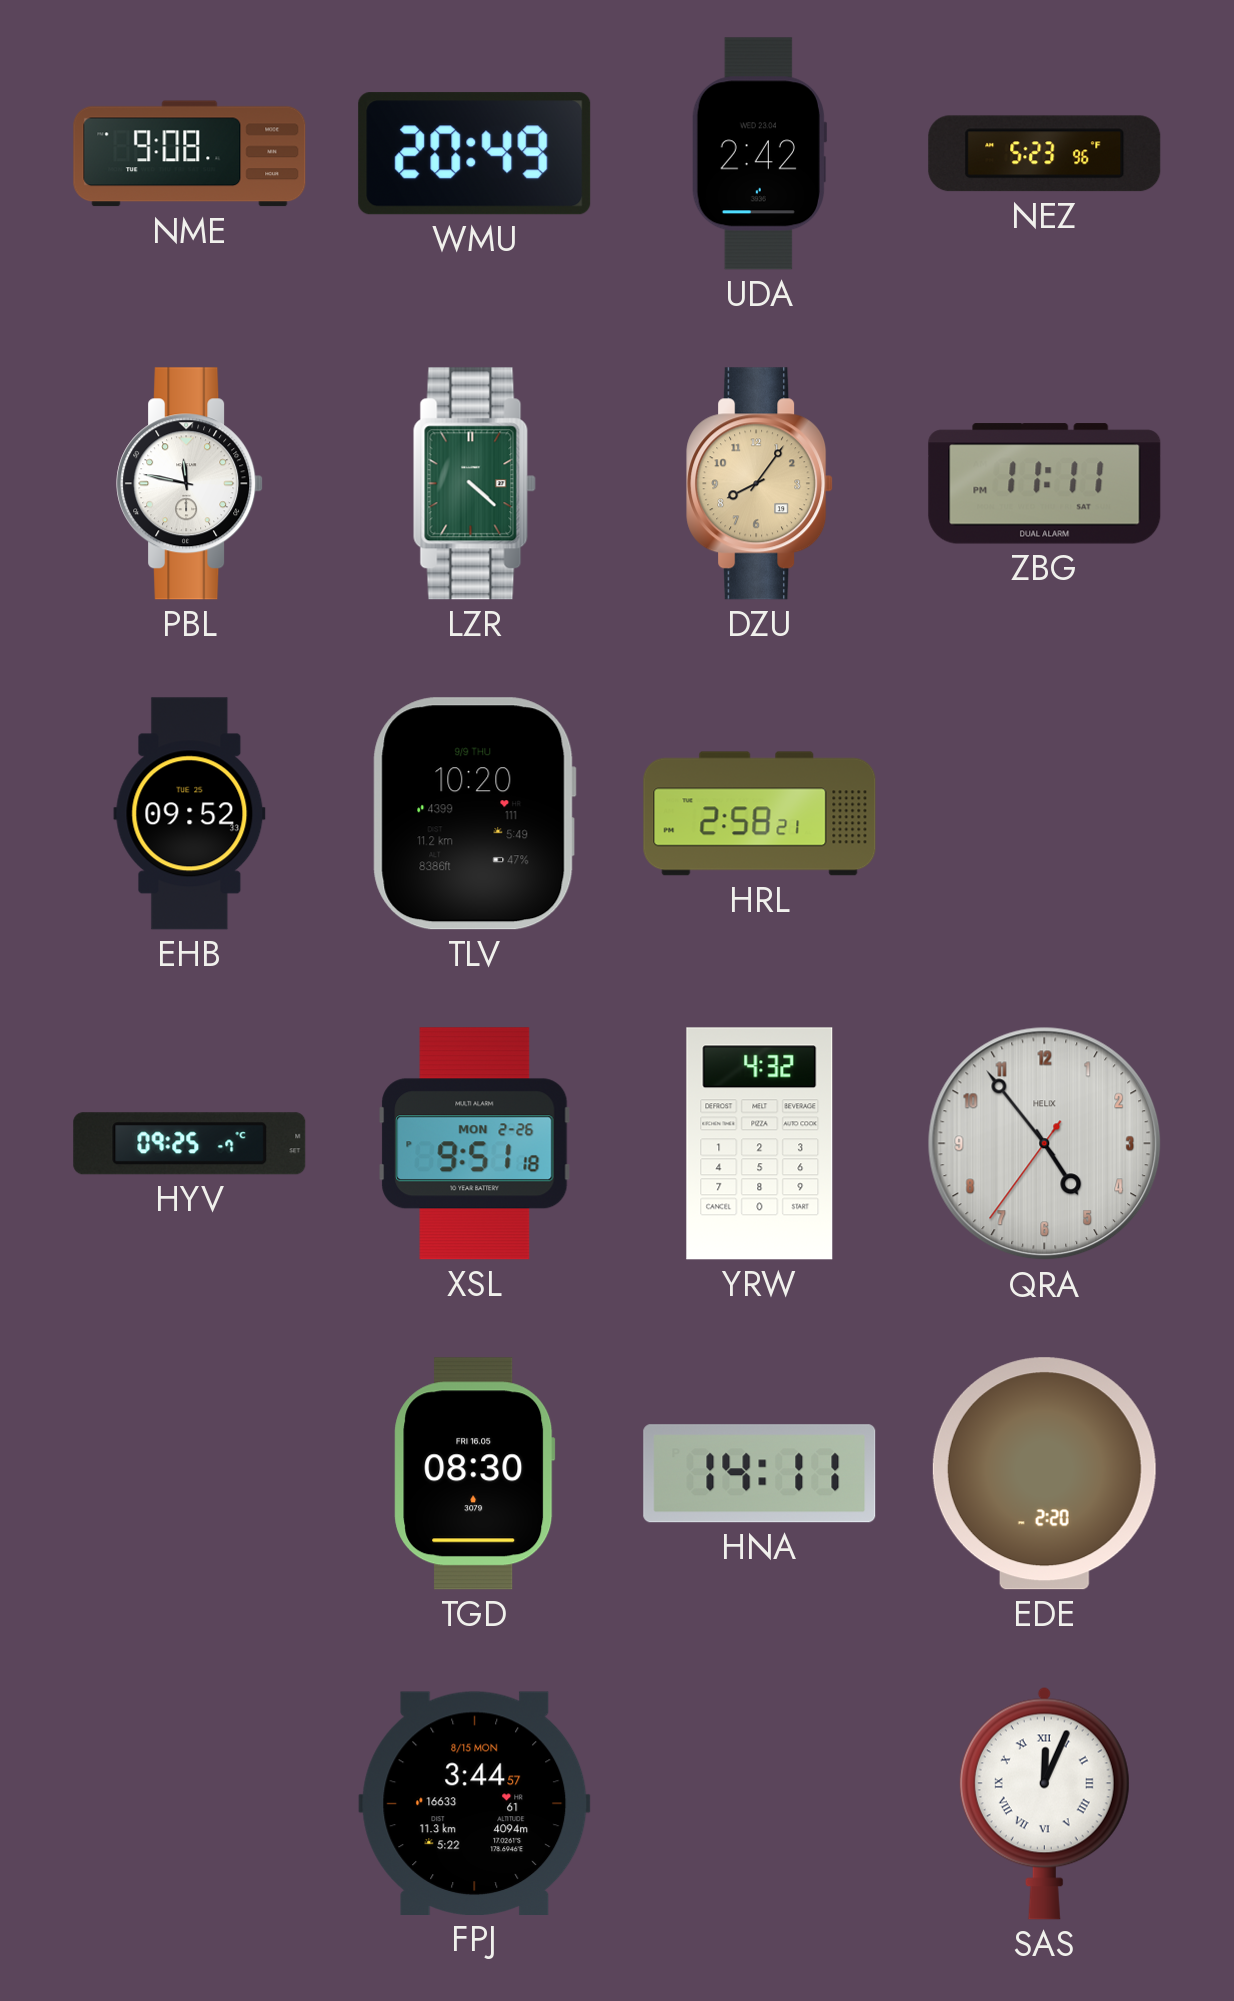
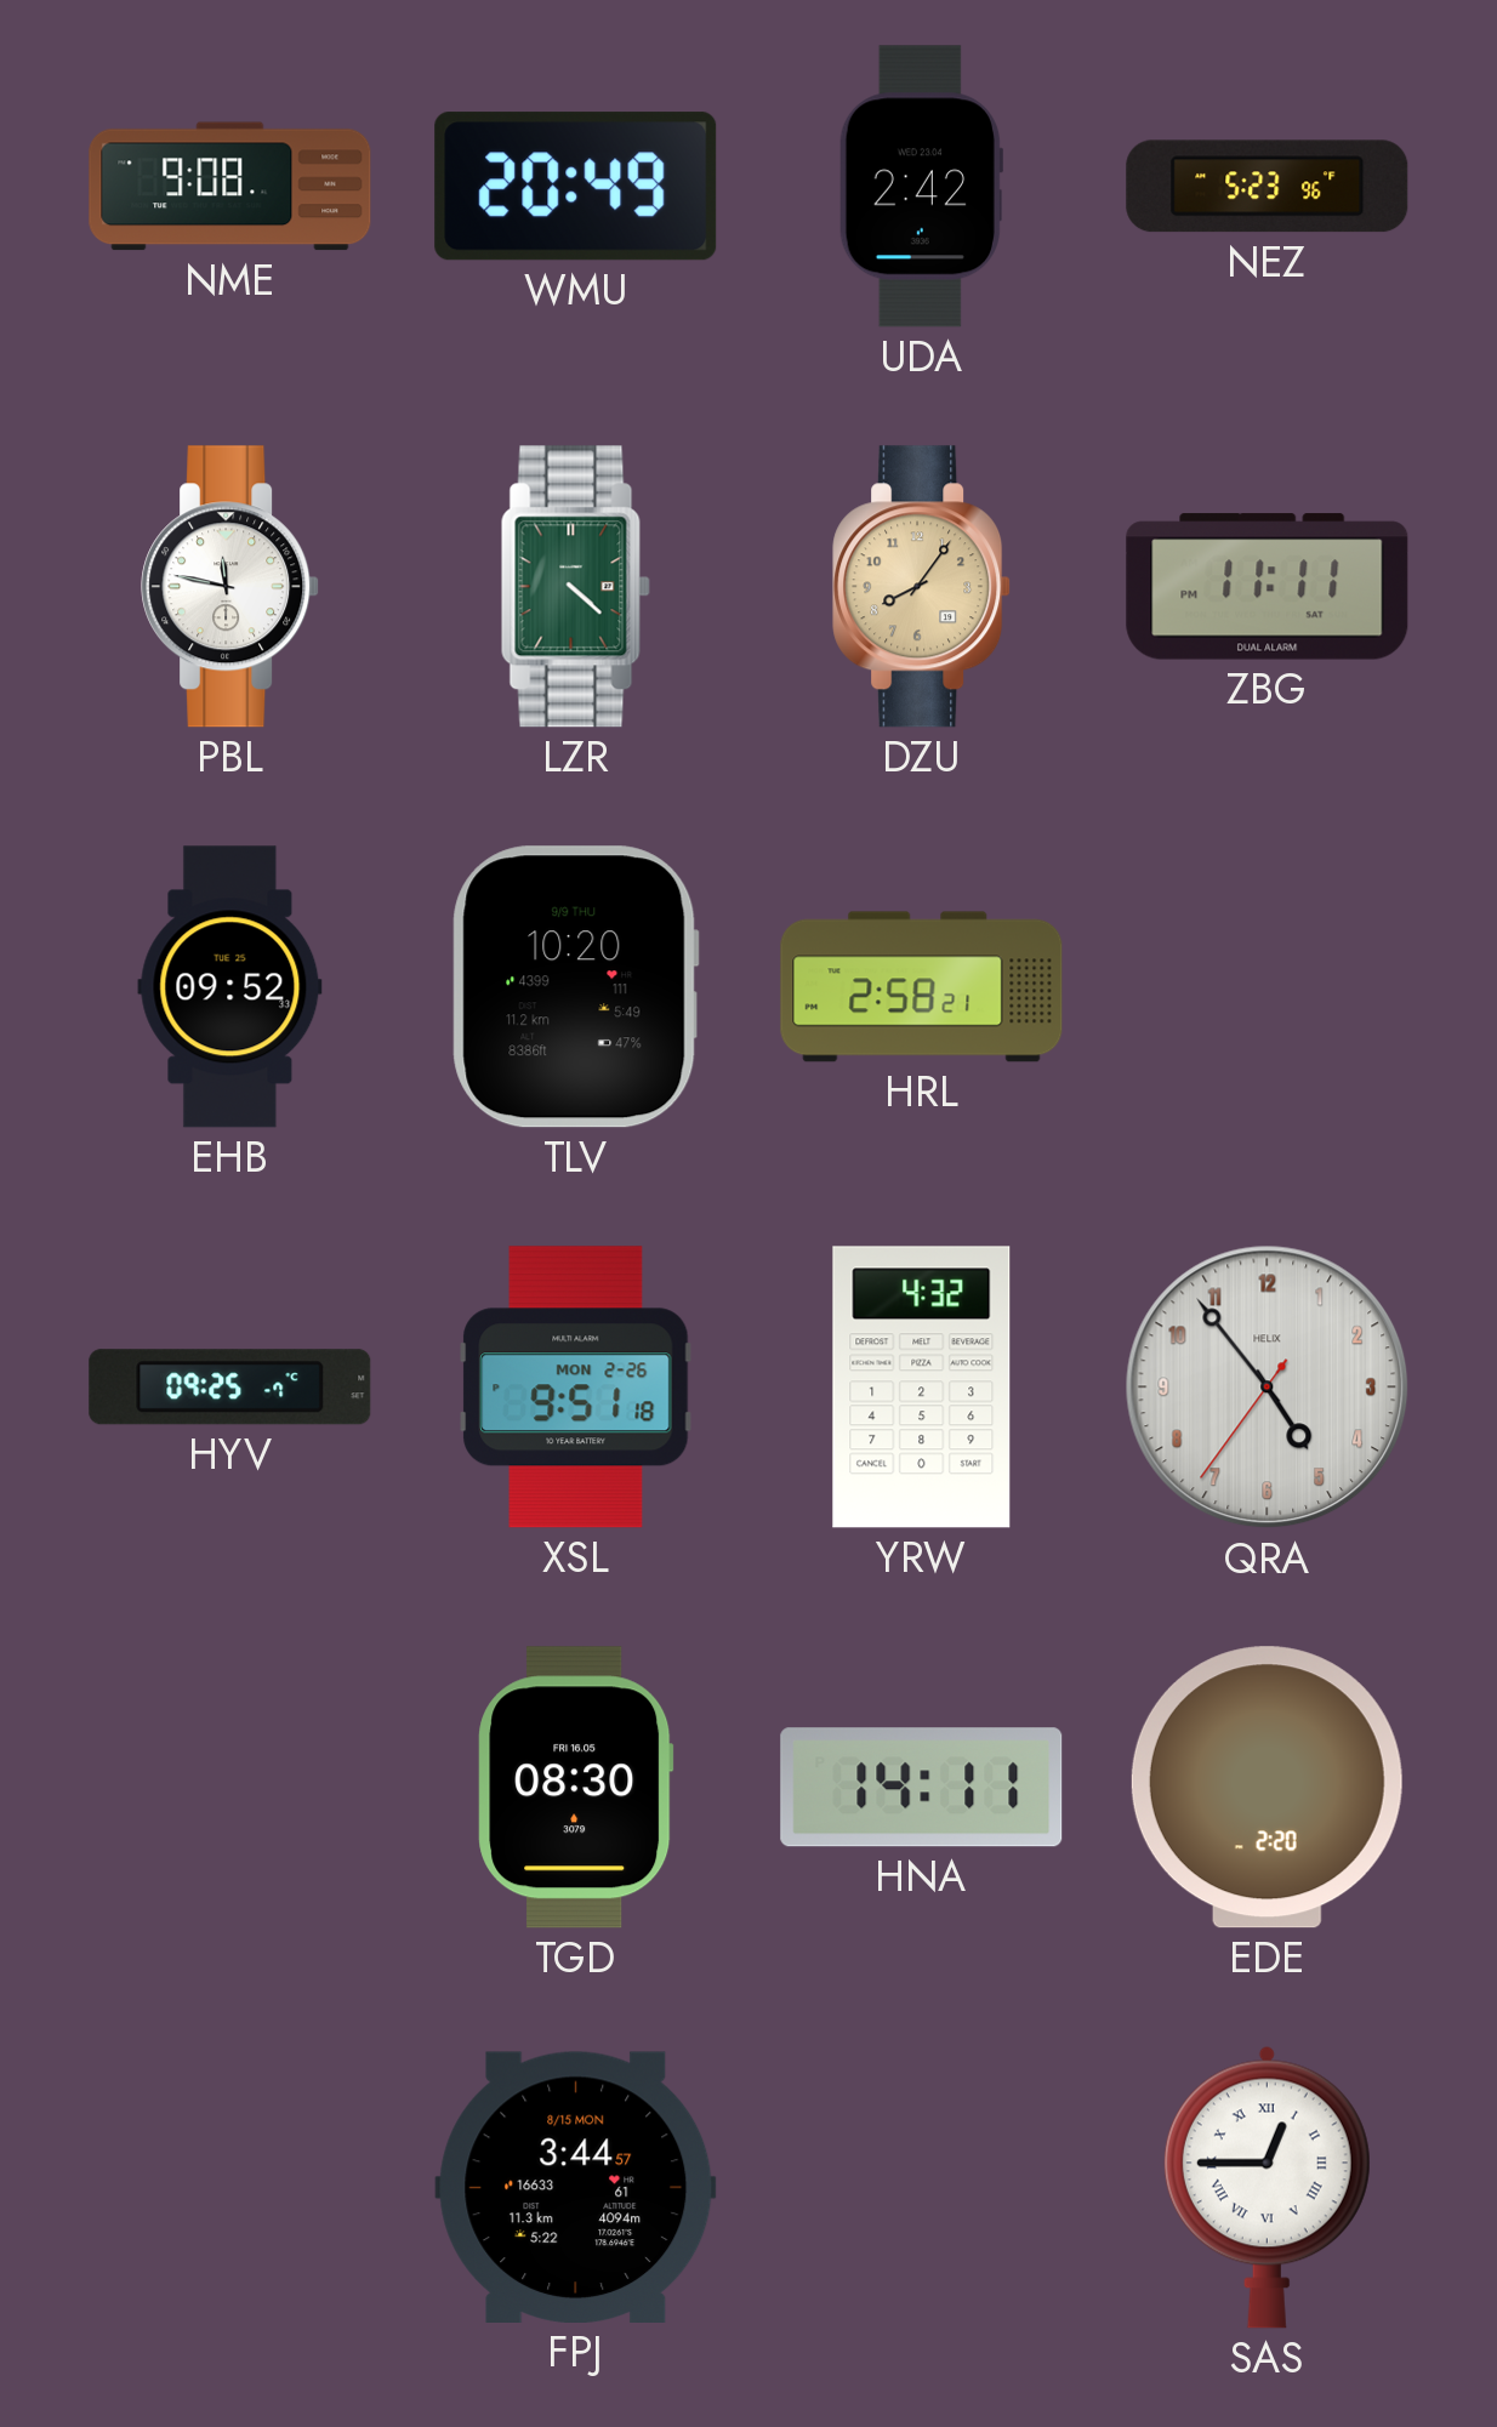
SAS: 12:04 -> 12:45
